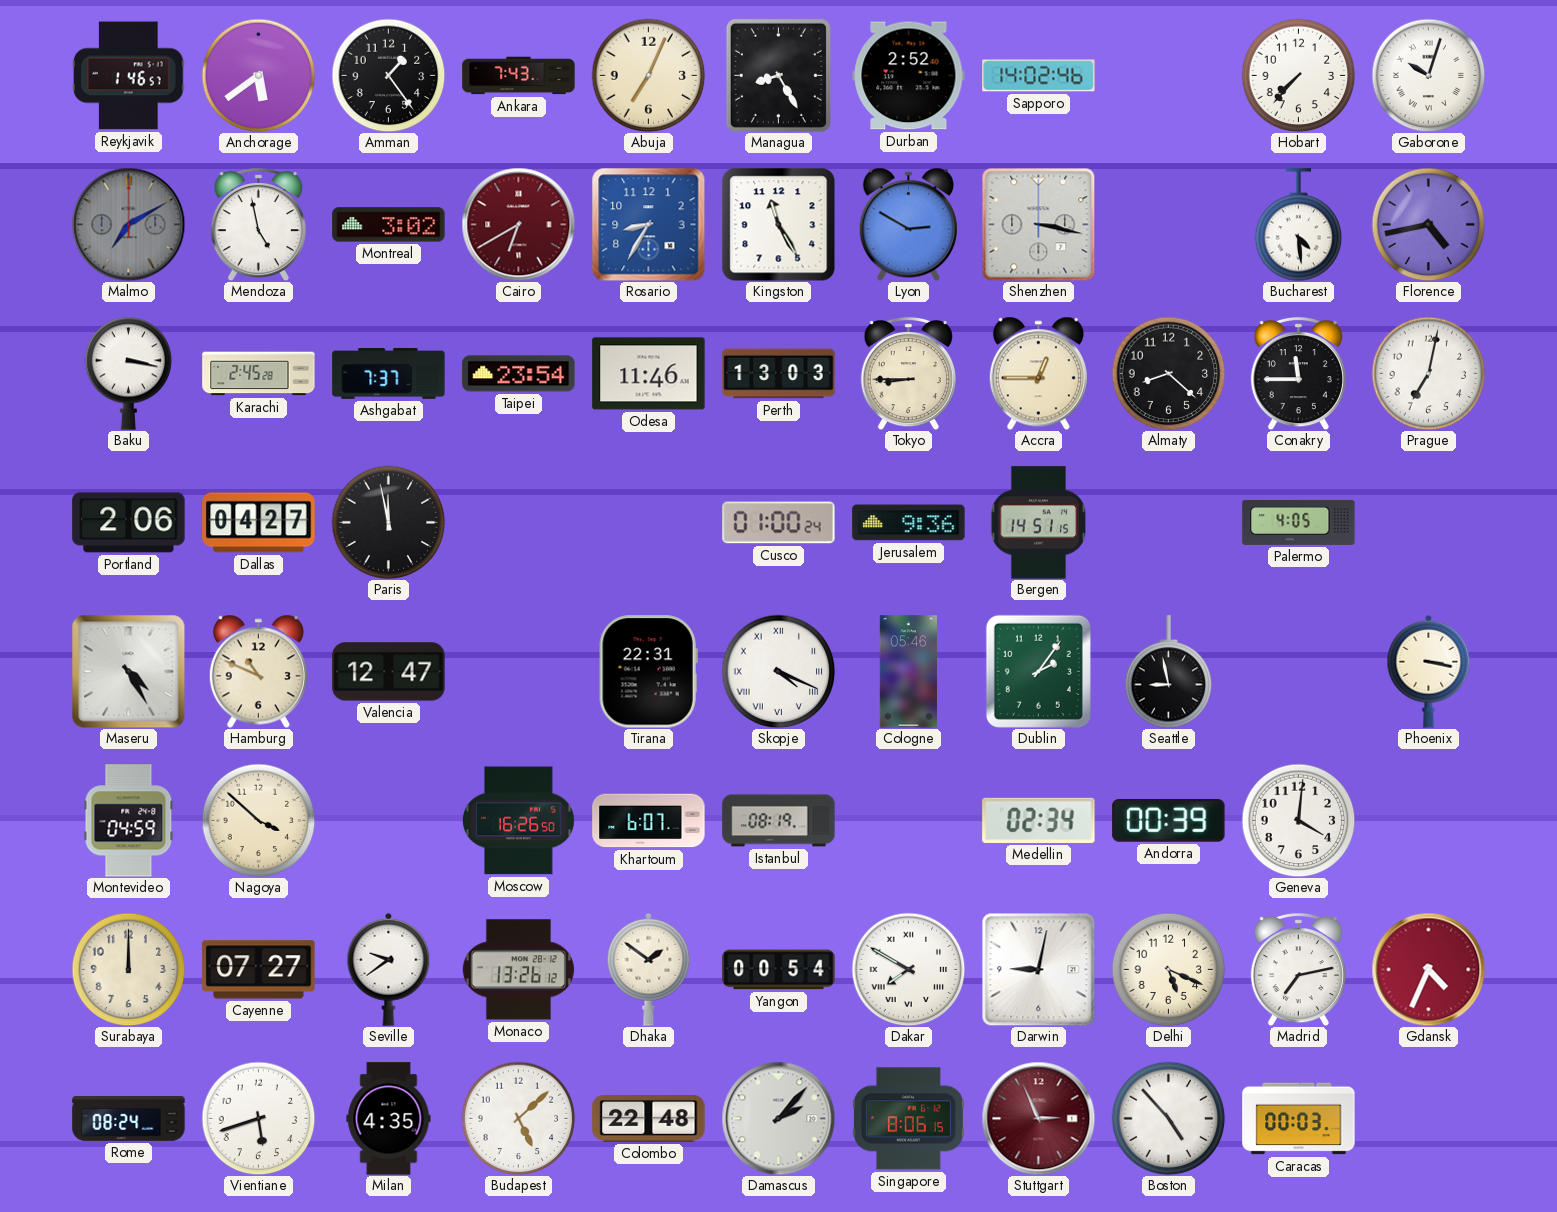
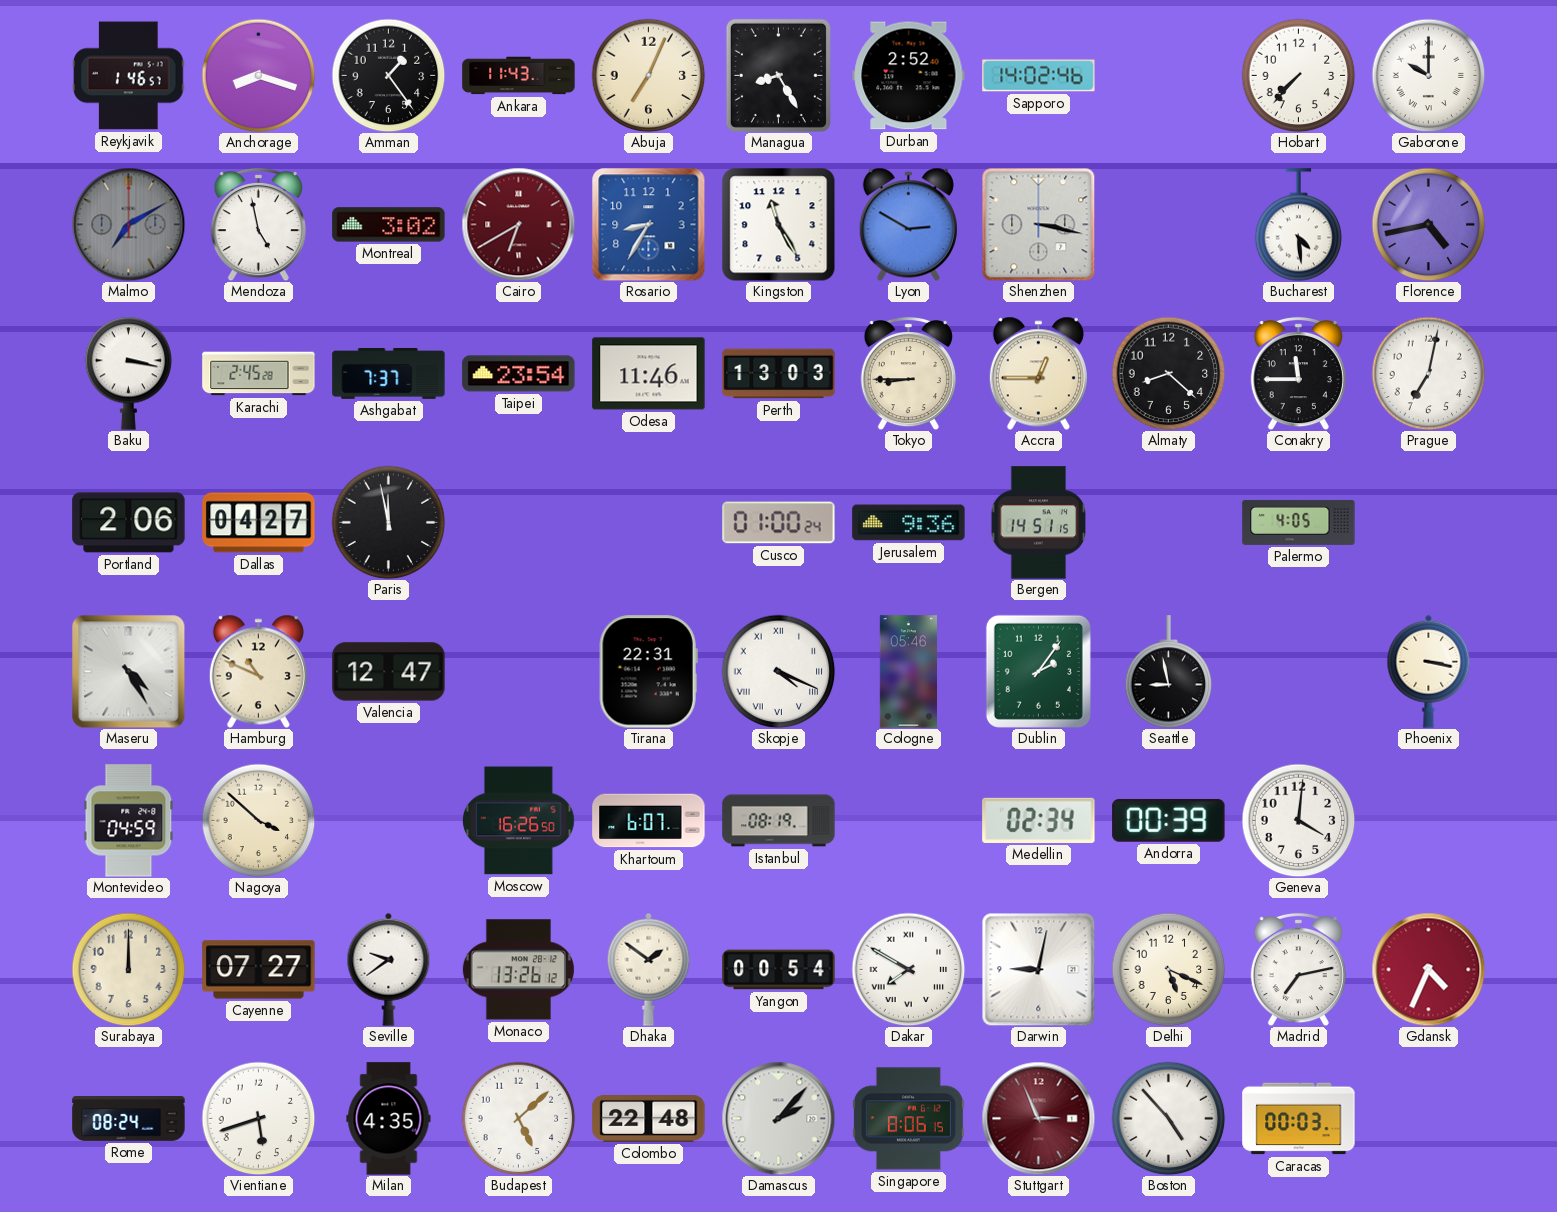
Anchorage: 5:39 -> 8:18
Ankara: 7:43 -> 11:43
Gaborone: 10:03 -> 10:00
